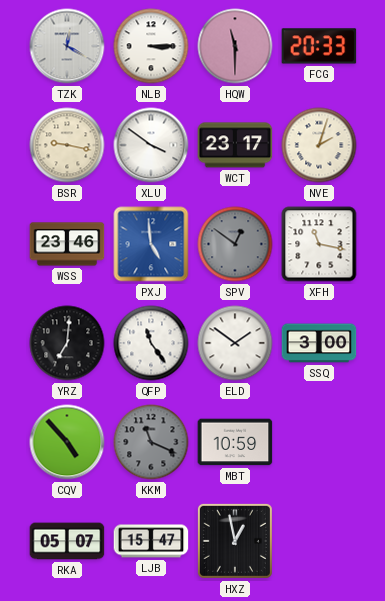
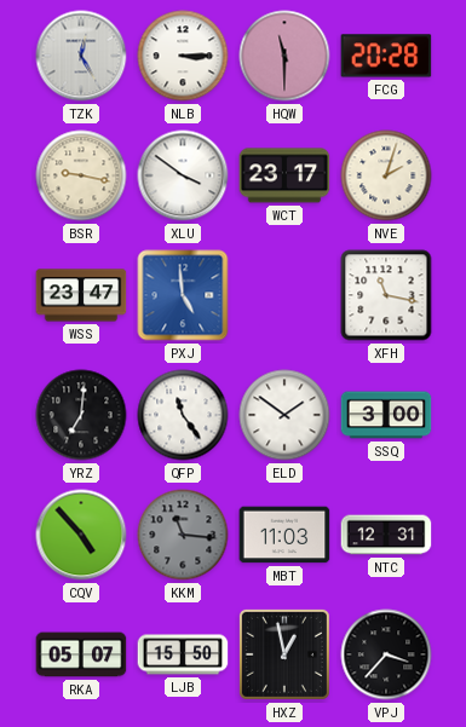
TZK: 12:20 -> 12:25
FCG: 20:33 -> 20:28
WSS: 23:46 -> 23:47
SPV: 12:51 -> none
KKM: 11:19 -> 11:16
MBT: 10:59 -> 11:03
NTC: none -> 12:31
LJB: 15:47 -> 15:50
VPJ: none -> 3:37
